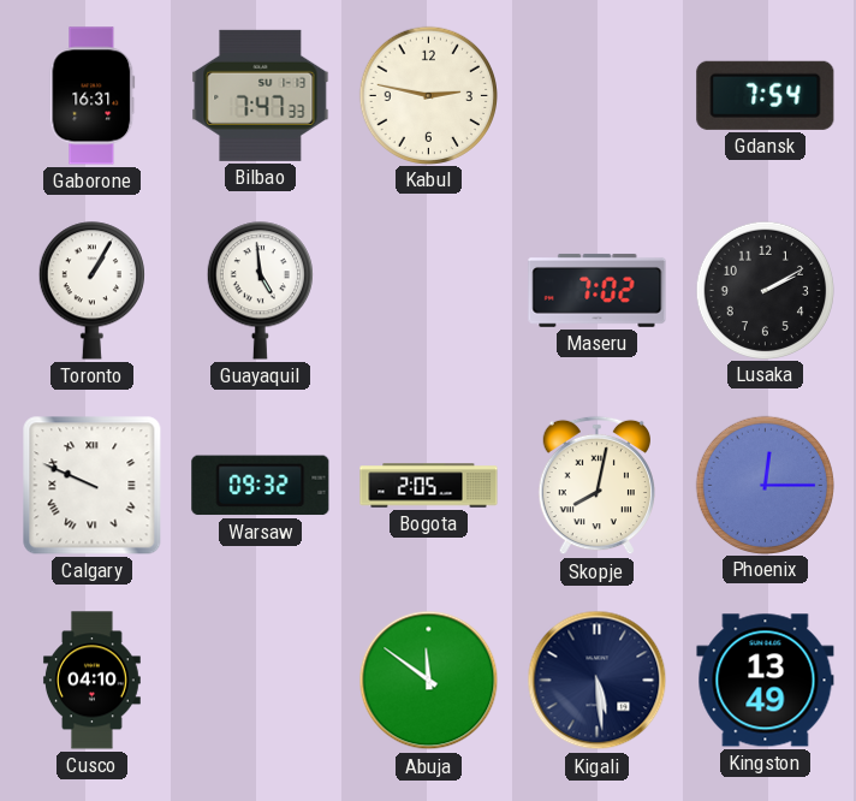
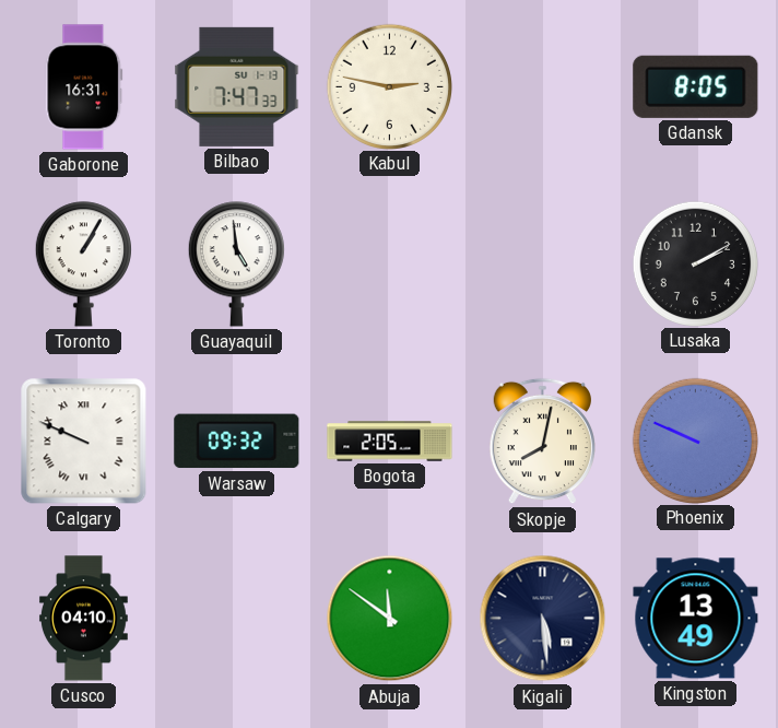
Gdansk: 7:54 -> 8:05
Maseru: 7:02 -> none
Phoenix: 12:15 -> 9:49
